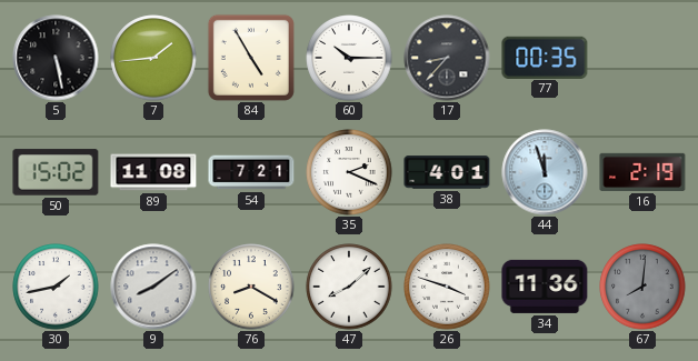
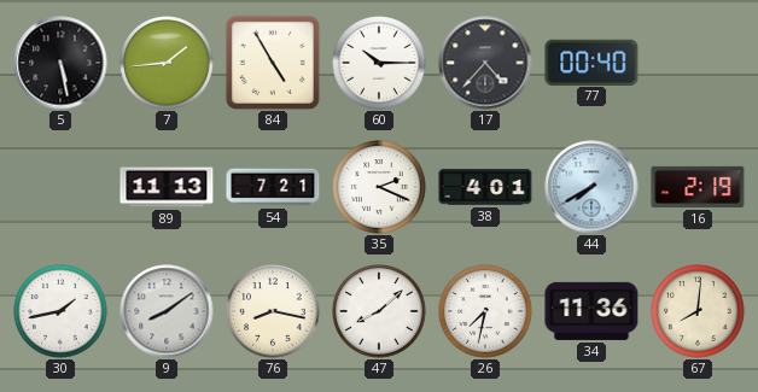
17: 8:37 -> 4:37
77: 00:35 -> 00:40
50: 15:02 -> none
89: 11:08 -> 11:13
44: 11:57 -> 7:40
76: 8:20 -> 8:17
26: 3:48 -> 7:32
67 dial: grey -> cream
